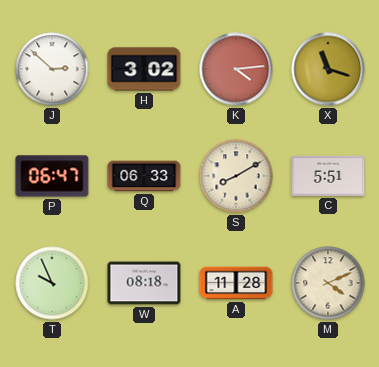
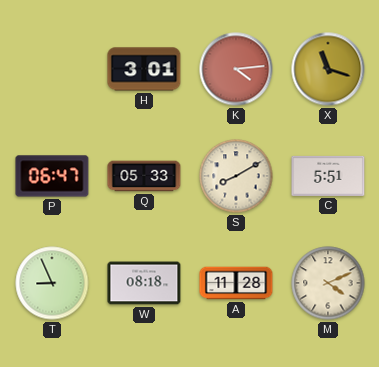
J: 2:52 -> none
H: 3:02 -> 3:01
Q: 06:33 -> 05:33
T: 9:56 -> 8:56
